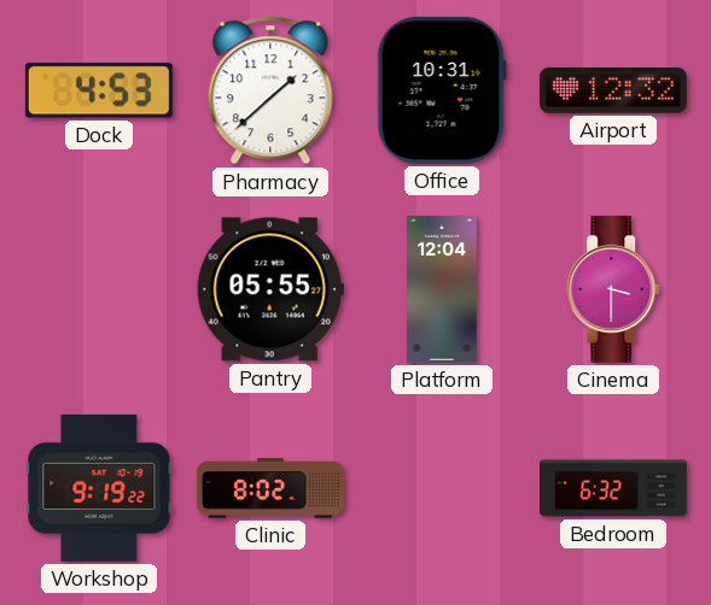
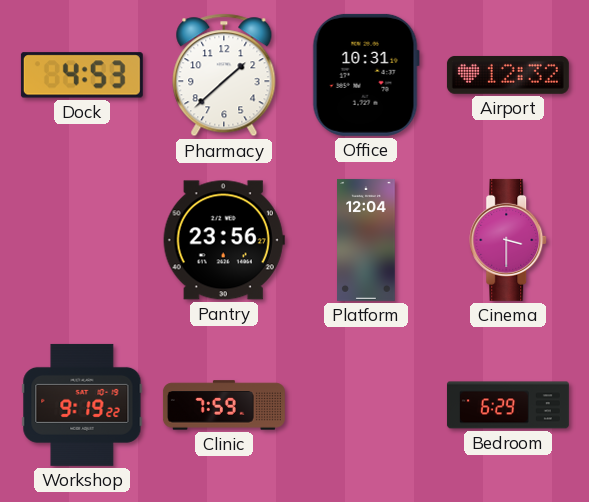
Pantry: 05:55 -> 23:56
Clinic: 8:02 -> 7:59
Bedroom: 6:32 -> 6:29
